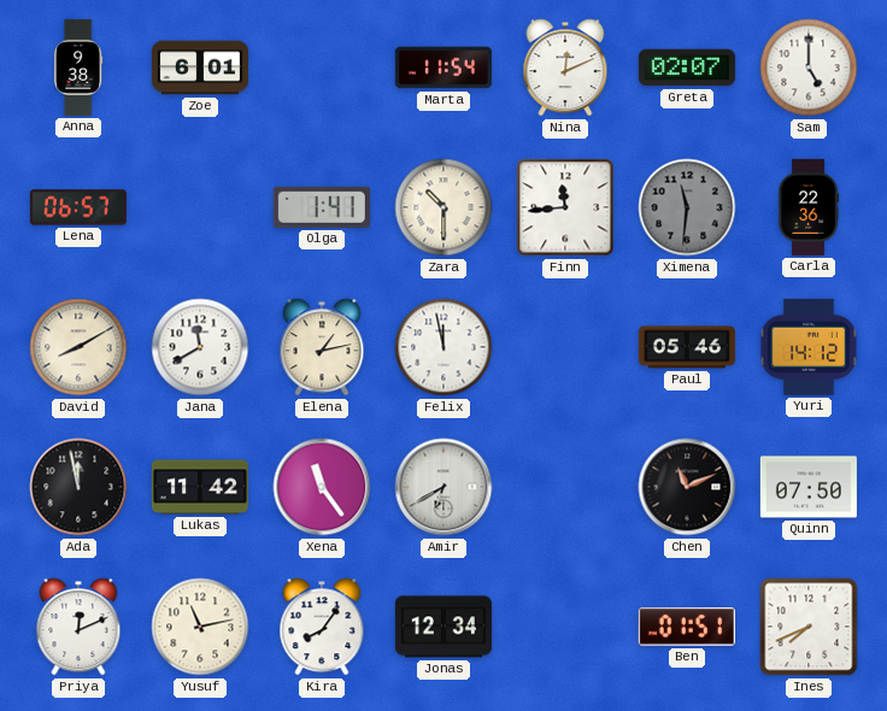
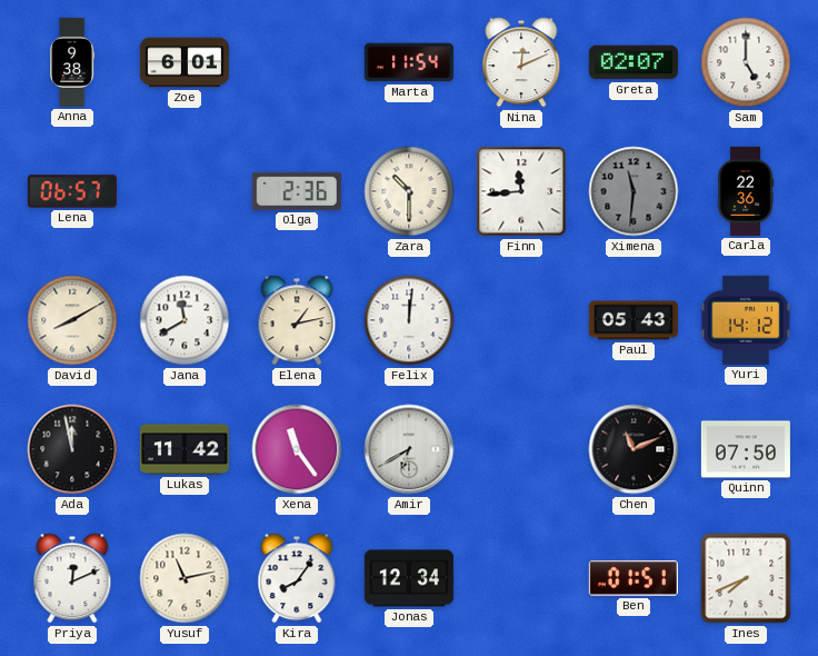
Olga: 1:41 -> 2:36
Felix: 11:58 -> 12:01
Paul: 05:46 -> 05:43
